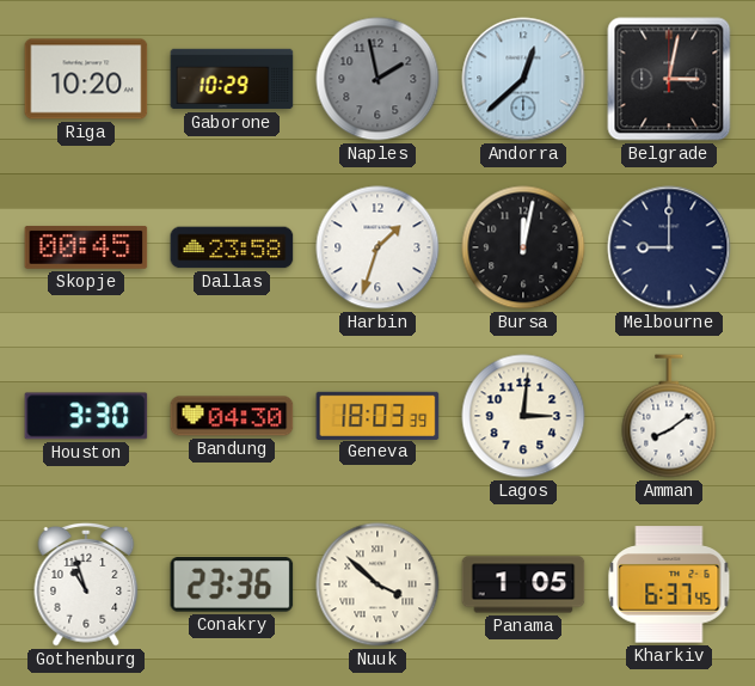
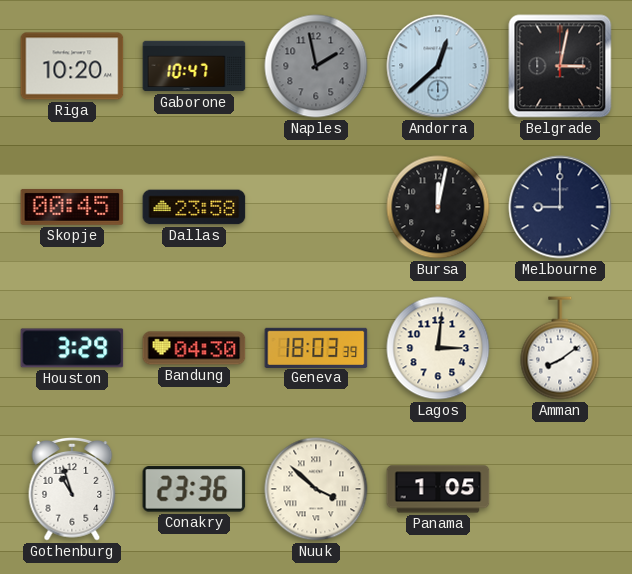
Gaborone: 10:29 -> 10:47
Harbin: 1:33 -> none
Houston: 3:30 -> 3:29
Kharkiv: 6:37 -> none
